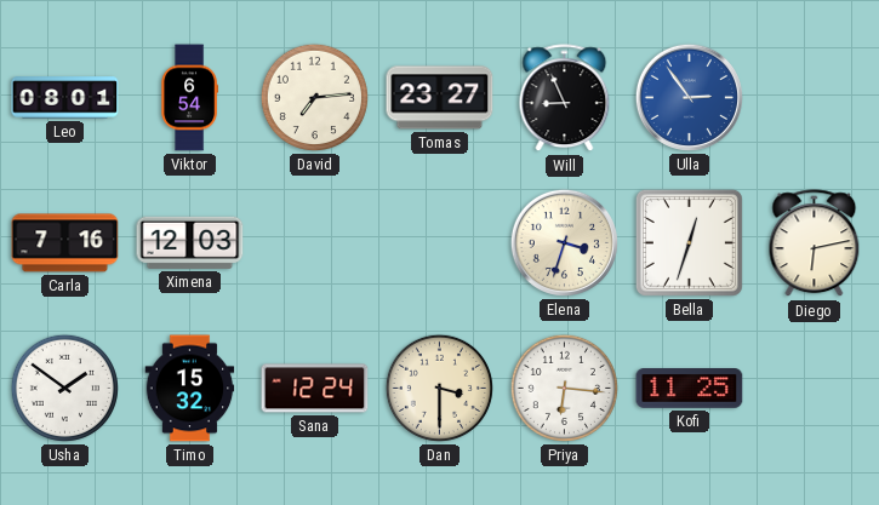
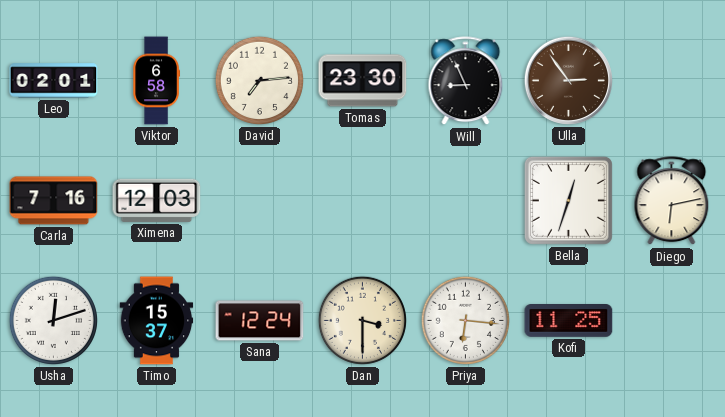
Leo: 08:01 -> 02:01
Viktor: 6:54 -> 6:58
Tomas: 23:27 -> 23:30
Ulla dial: blue -> brown
Elena: 3:33 -> none
Usha: 1:51 -> 12:12
Timo: 15:32 -> 15:37
